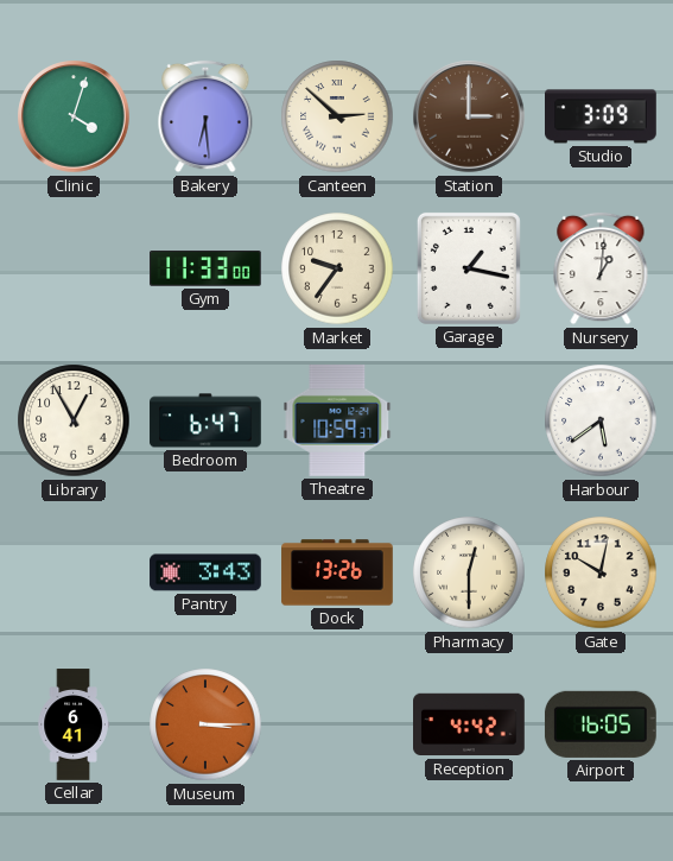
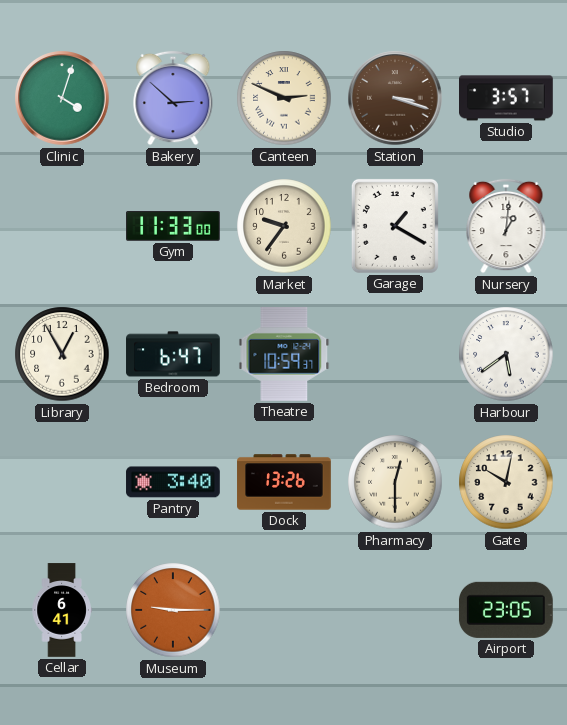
Bakery: 6:29 -> 2:52
Canteen: 2:52 -> 2:49
Station: 3:00 -> 3:18
Studio: 3:09 -> 3:57
Garage: 1:17 -> 1:20
Pantry: 3:43 -> 3:40
Museum: 3:15 -> 9:15
Reception: 4:42 -> none
Airport: 16:05 -> 23:05
